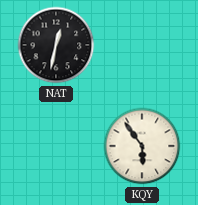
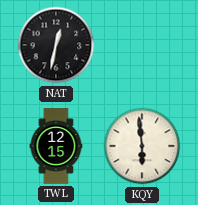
TWL: none -> 12:15
KQY: 5:54 -> 5:59
